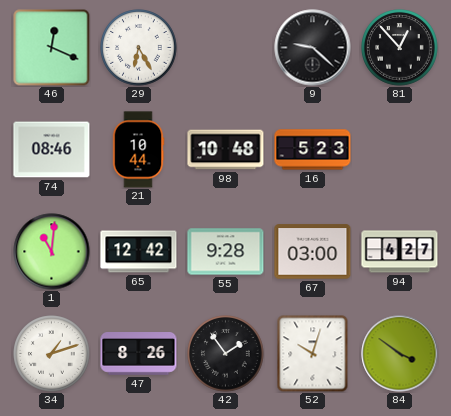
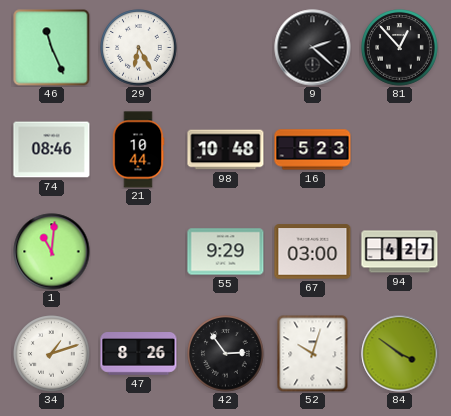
46: 12:19 -> 11:26
9: 9:22 -> 2:22
65: 12:42 -> none
55: 9:28 -> 9:29
42: 1:54 -> 2:54
